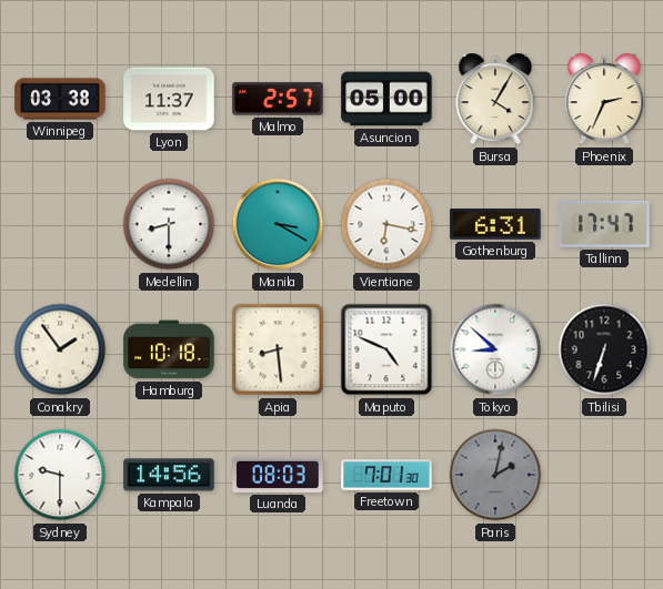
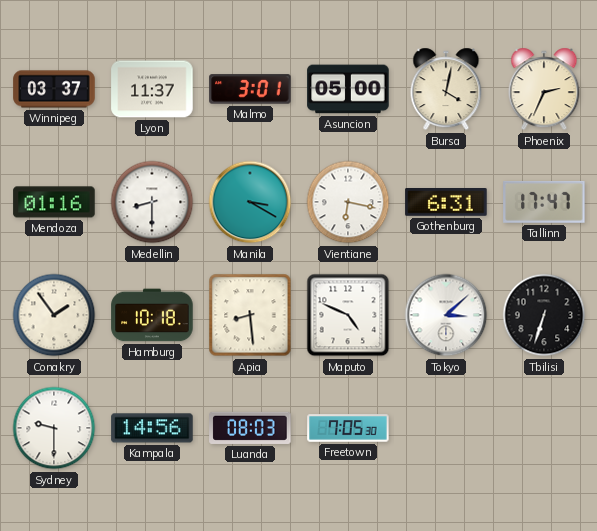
Winnipeg: 03:38 -> 03:37
Malmo: 2:57 -> 3:01
Bursa: 4:05 -> 4:02
Mendoza: none -> 01:16
Tokyo: 8:52 -> 3:08
Freetown: 7:01 -> 7:05
Paris: 2:02 -> none
